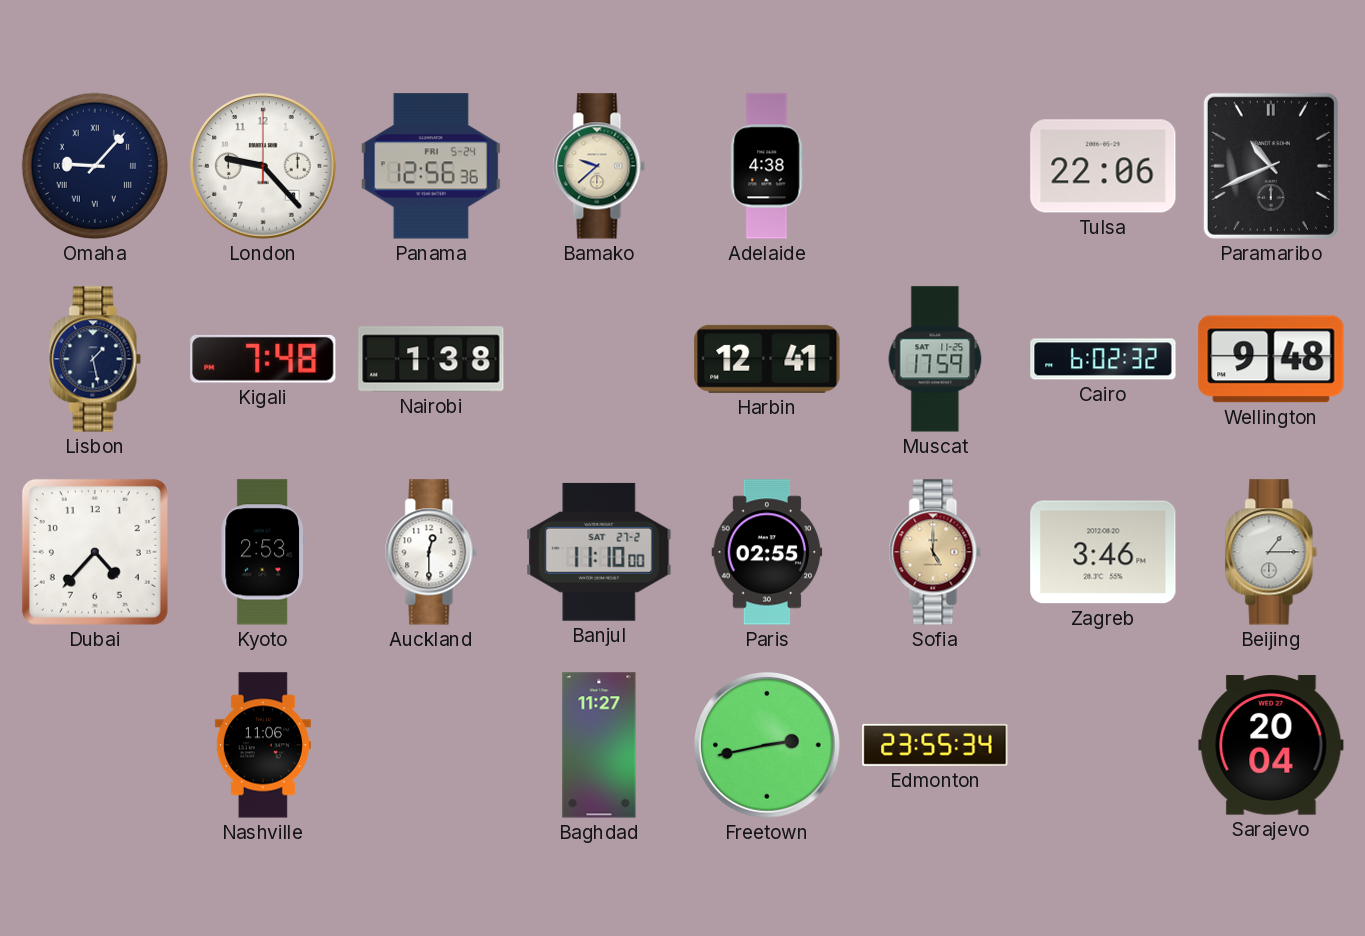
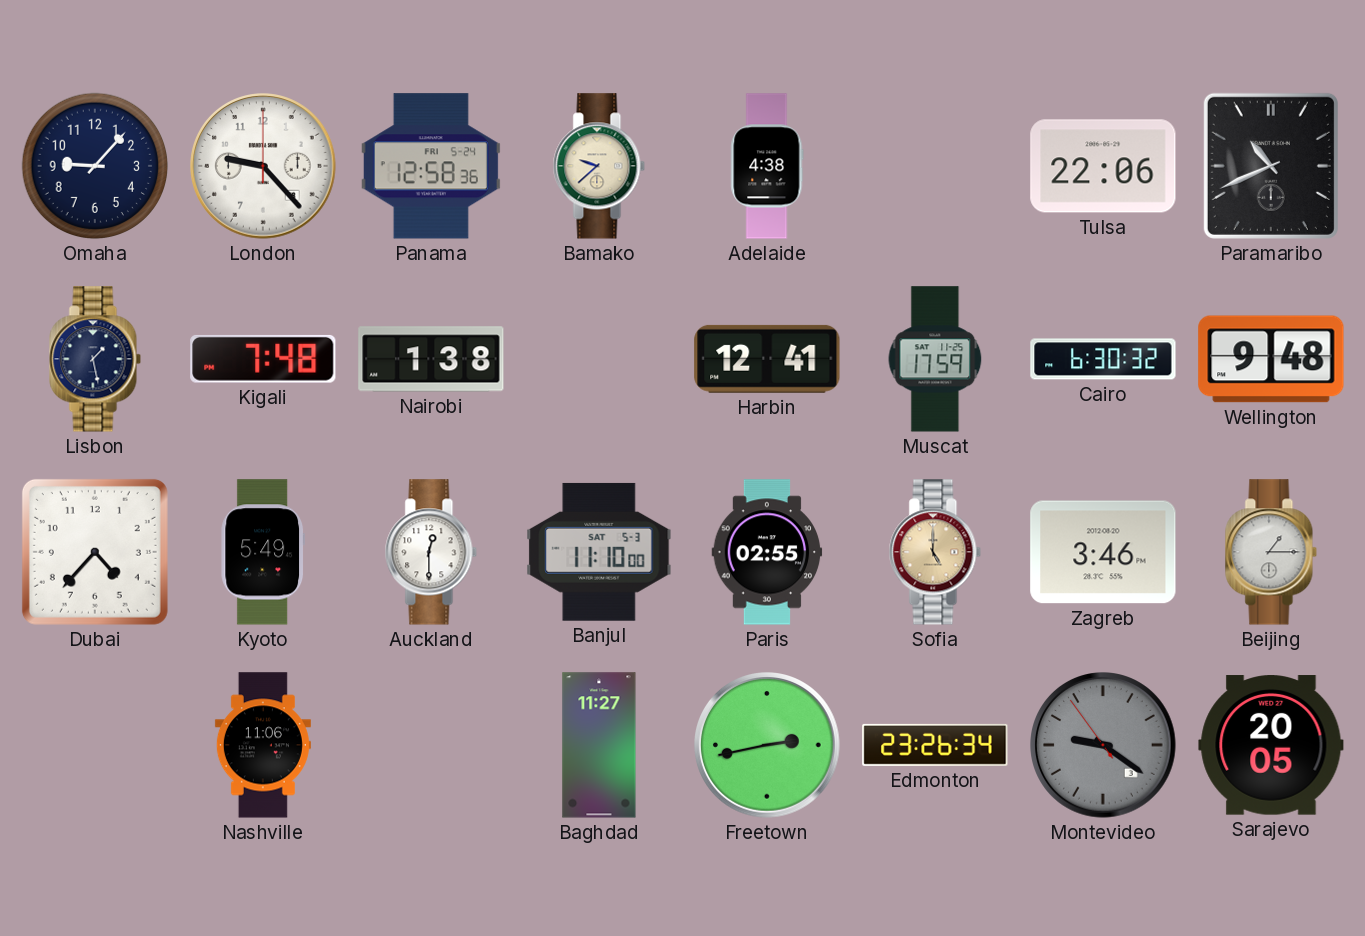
Omaha numerals: Roman -> Arabic
Panama: 12:56 -> 12:58
Cairo: 6:02 -> 6:30
Kyoto: 2:53 -> 5:49
Banjul date: SAT 27-2 -> SAT 5-3
Edmonton: 23:55 -> 23:26
Montevideo: none -> 9:20
Sarajevo: 20:04 -> 20:05
